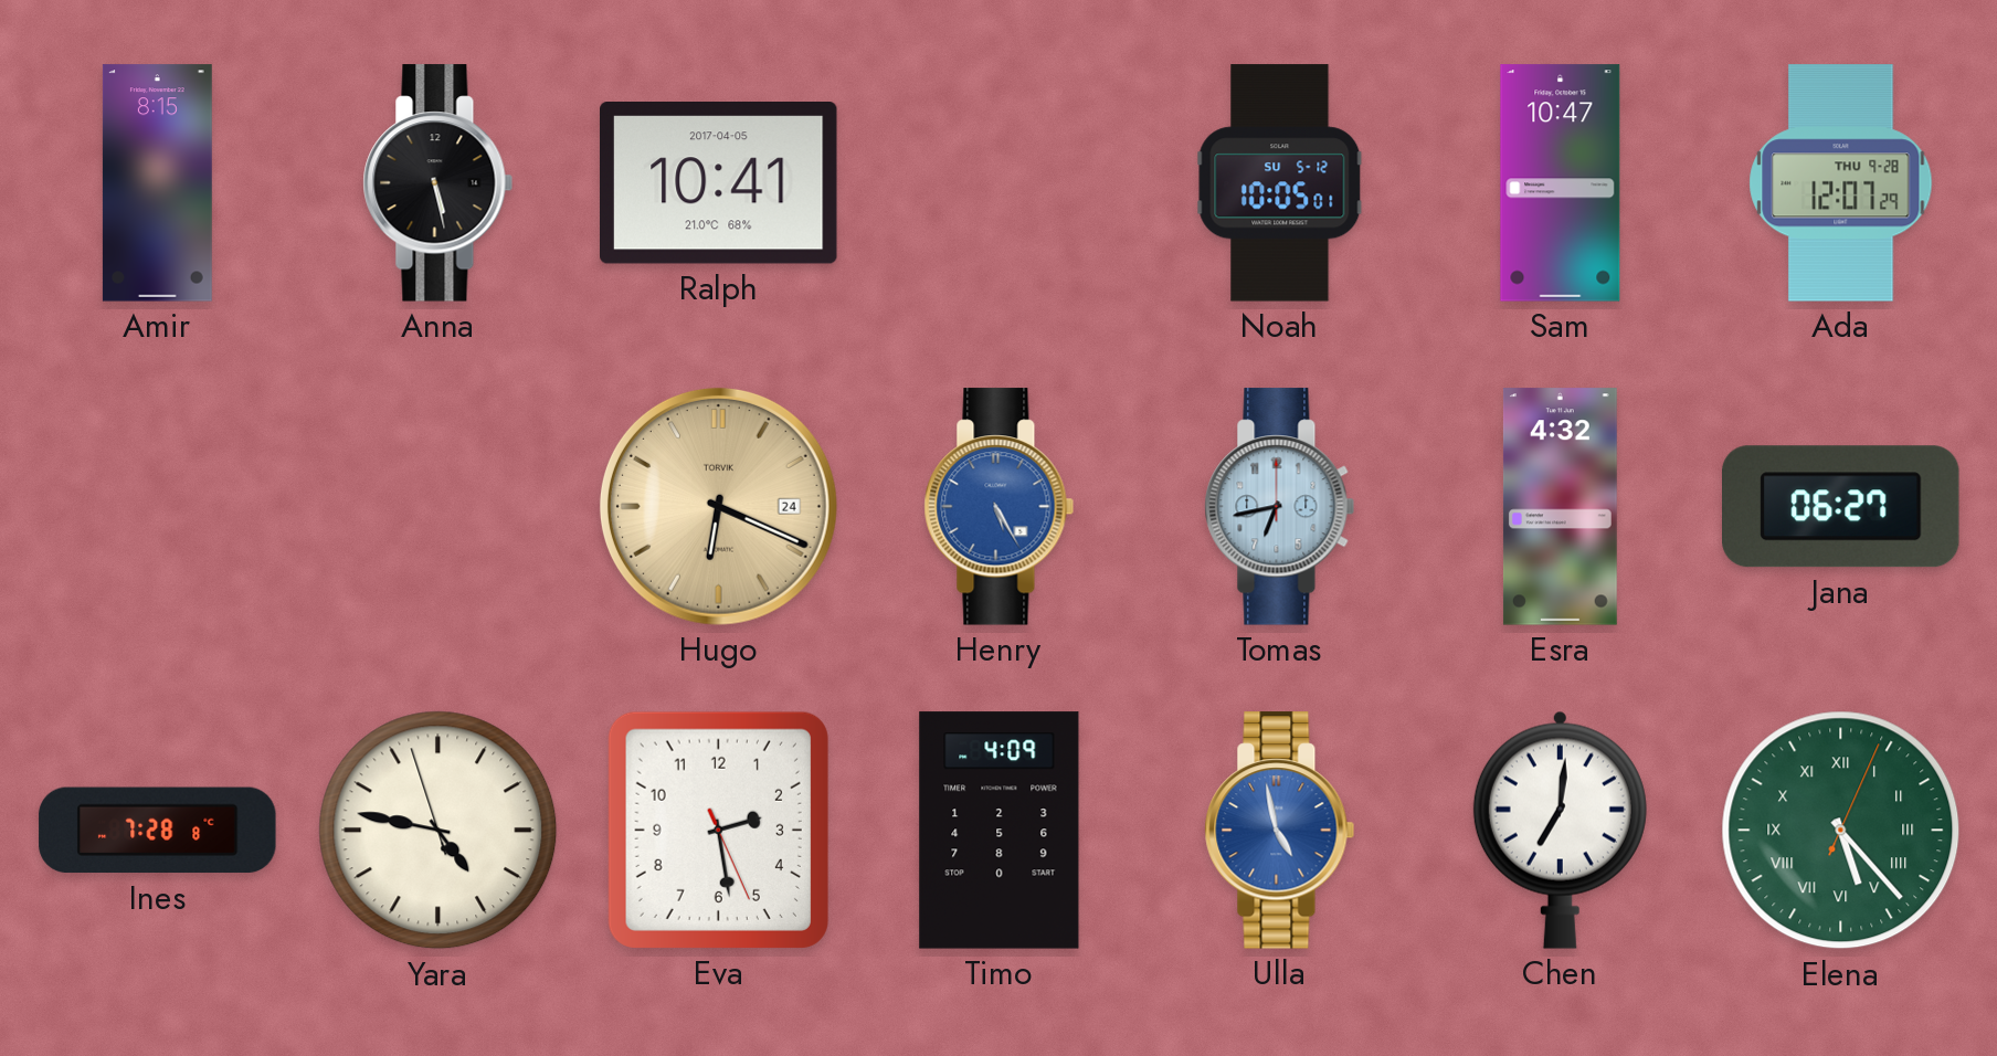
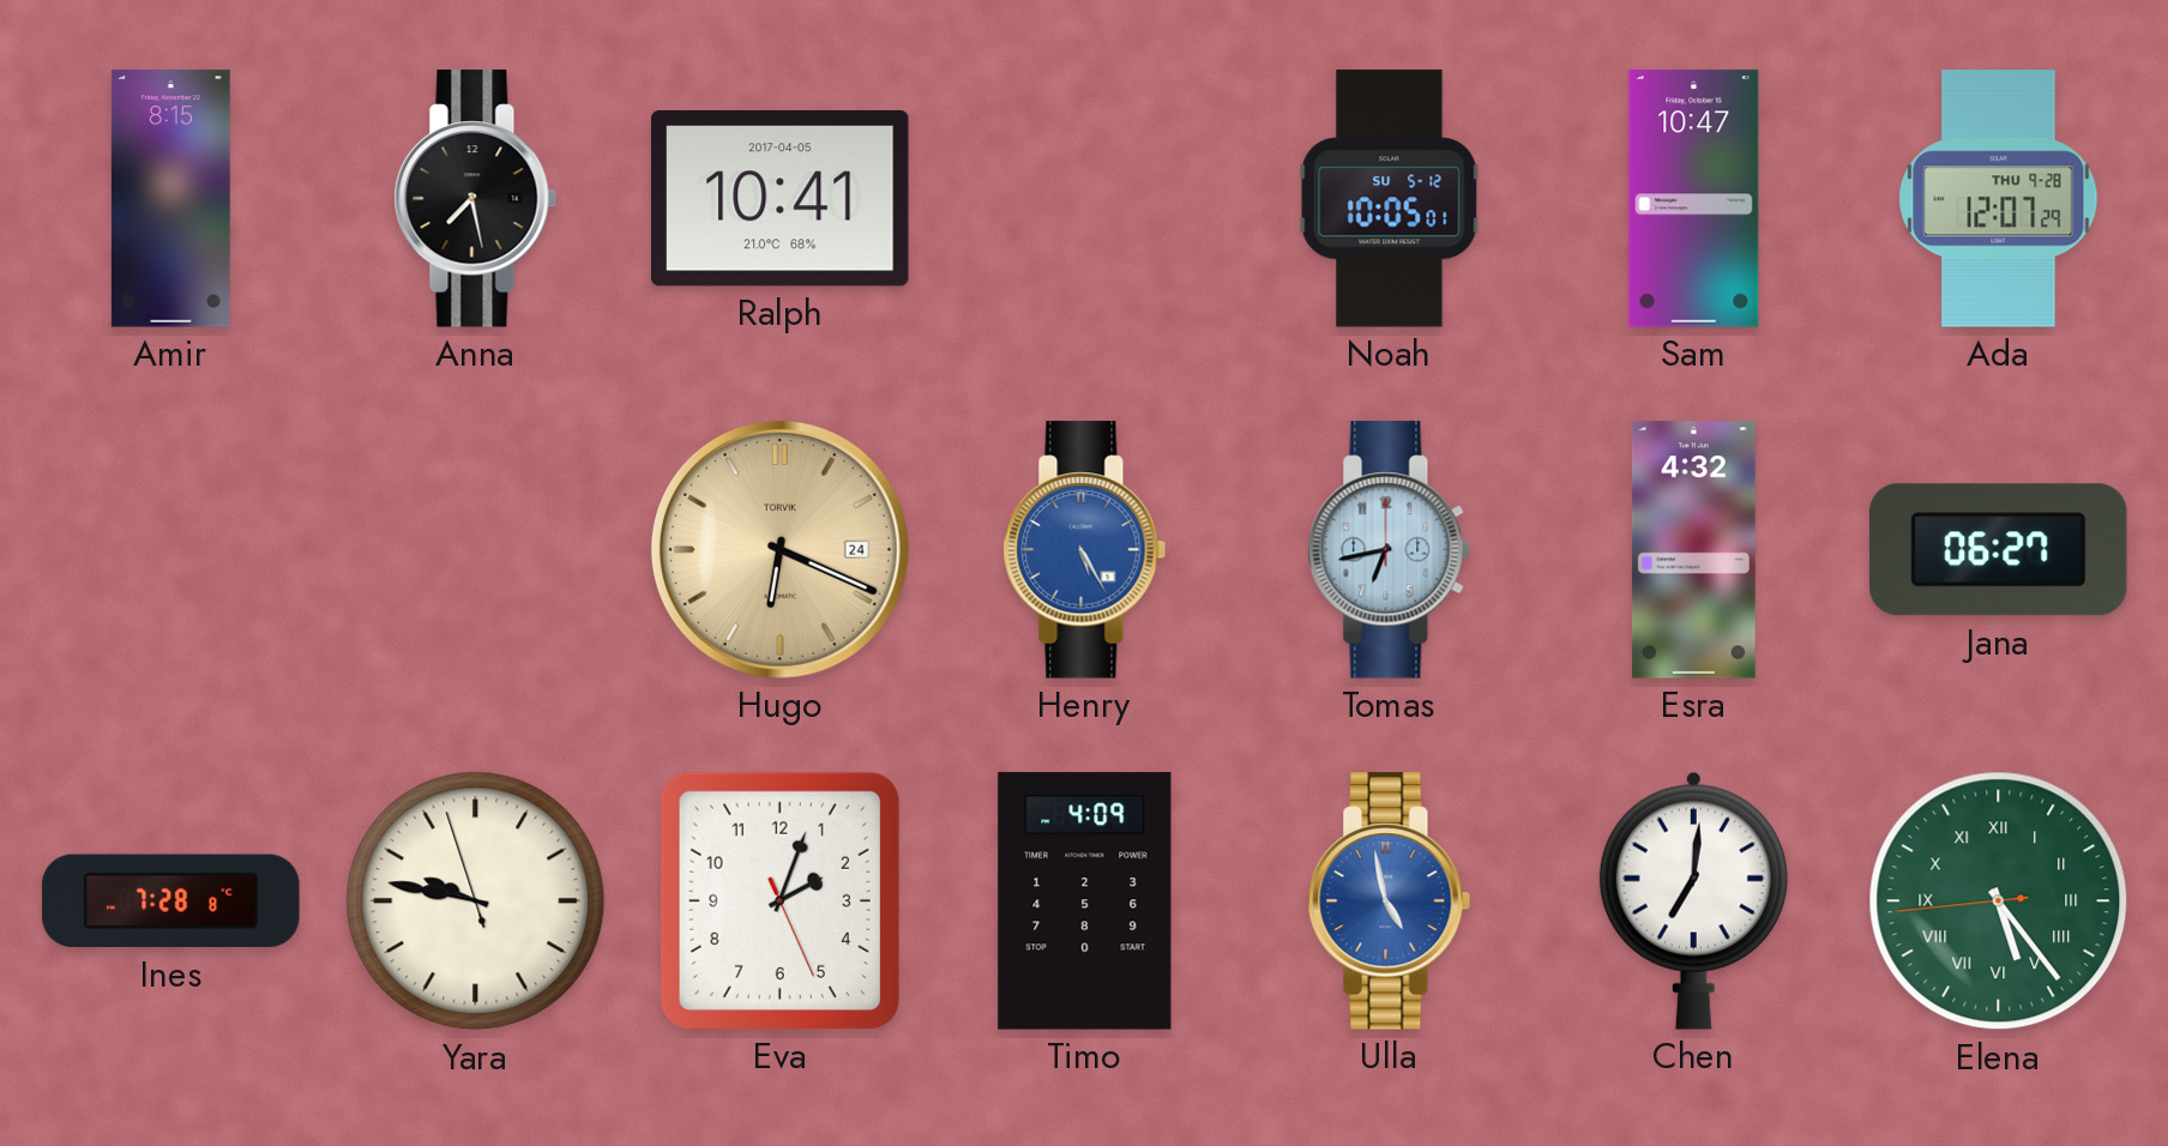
Anna: 5:28 -> 7:28
Yara: 4:46 -> 9:46
Eva: 2:28 -> 2:03
Elena: 5:23:04 -> 5:23:44
